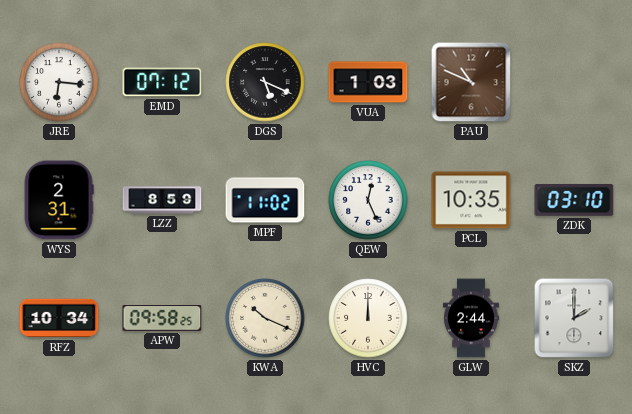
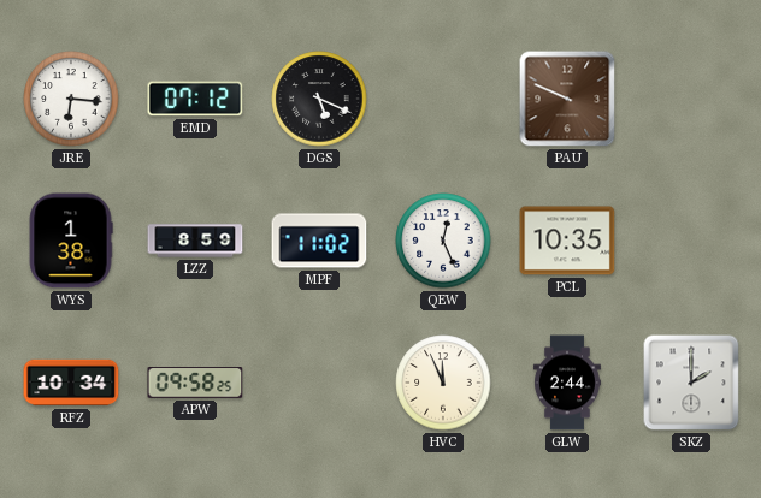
VUA: 1:03 -> none
PAU: 10:49 -> 9:49
WYS: 2:31 -> 1:38
ZDK: 03:10 -> none
KWA: 10:19 -> none
HVC: 12:00 -> 11:56
